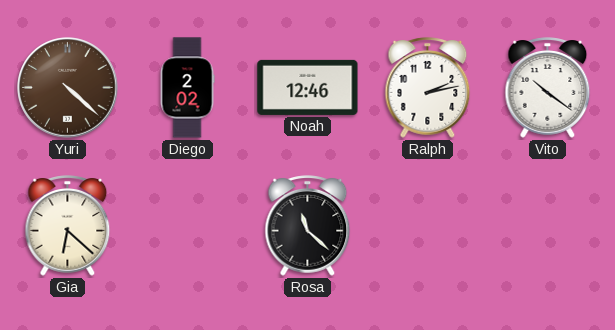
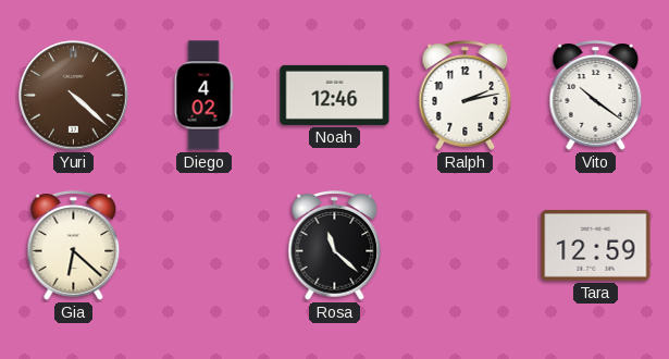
Diego: 2:02 -> 4:02
Tara: none -> 12:59
